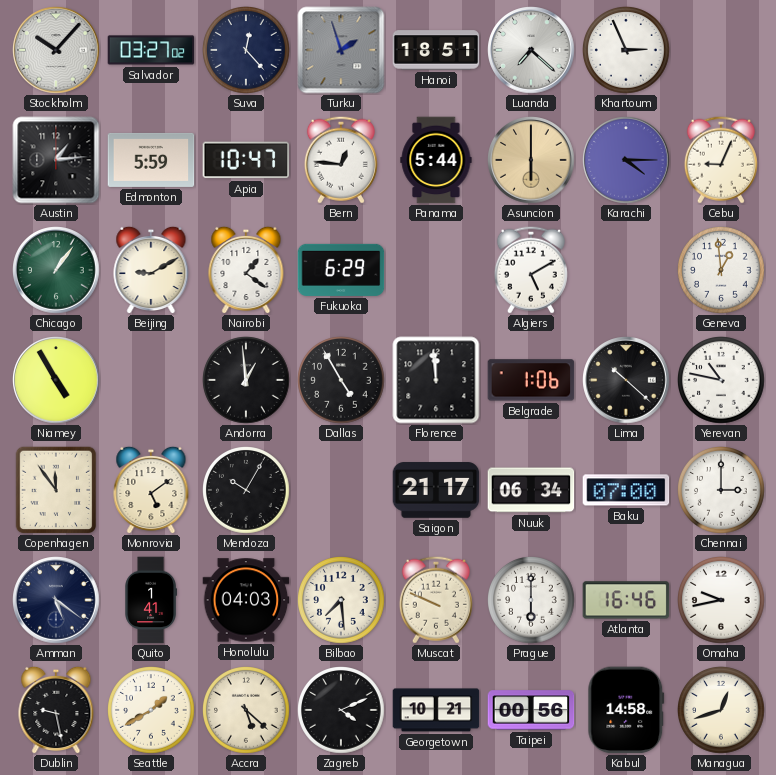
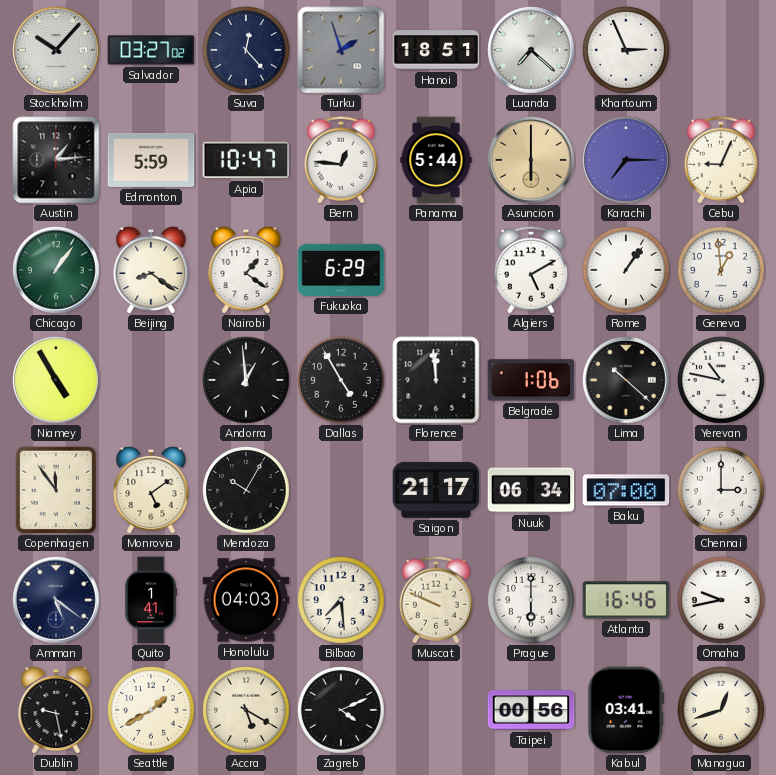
Karachi: 4:15 -> 7:15
Beijing: 9:10 -> 8:21
Rome: none -> 1:06
Accra: 5:22 -> 5:20
Georgetown: 10:21 -> none
Kabul: 14:58 -> 03:41
